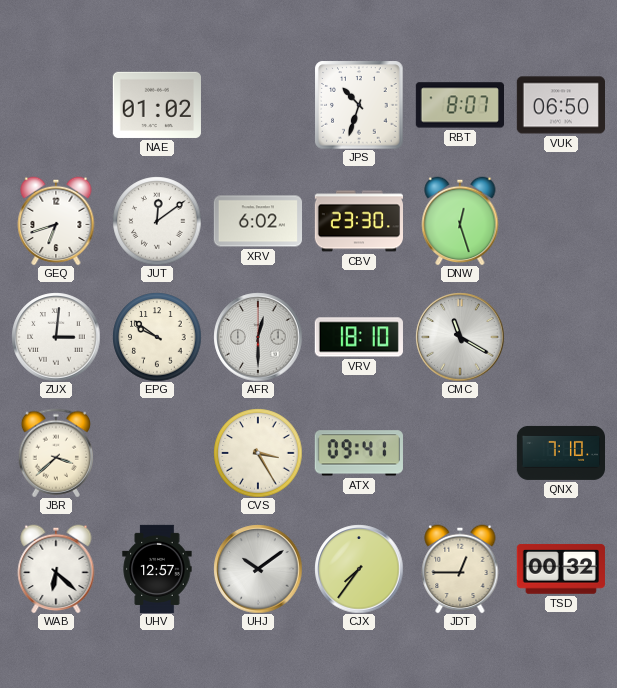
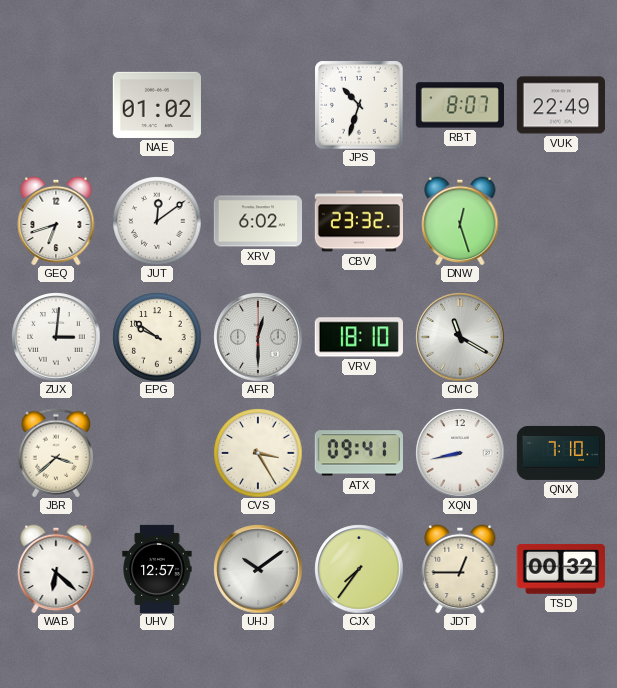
VUK: 06:50 -> 22:49
CBV: 23:30 -> 23:32
XQN: none -> 8:43
